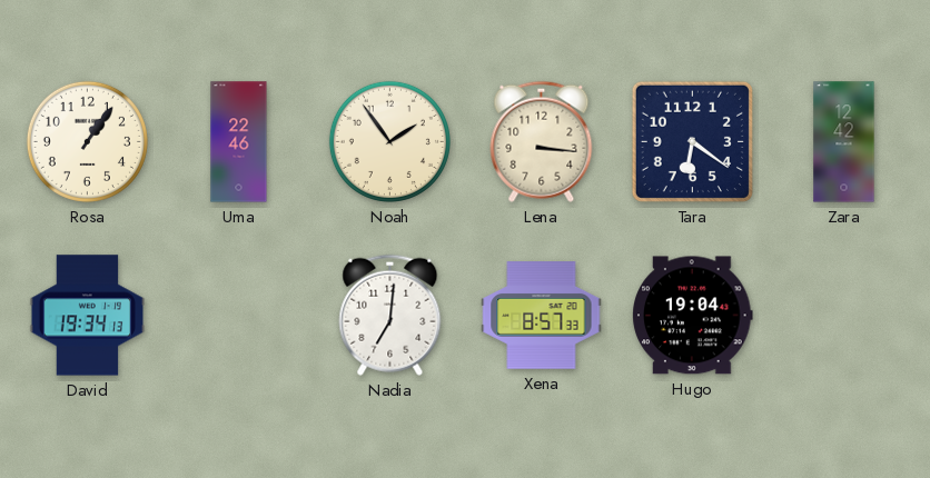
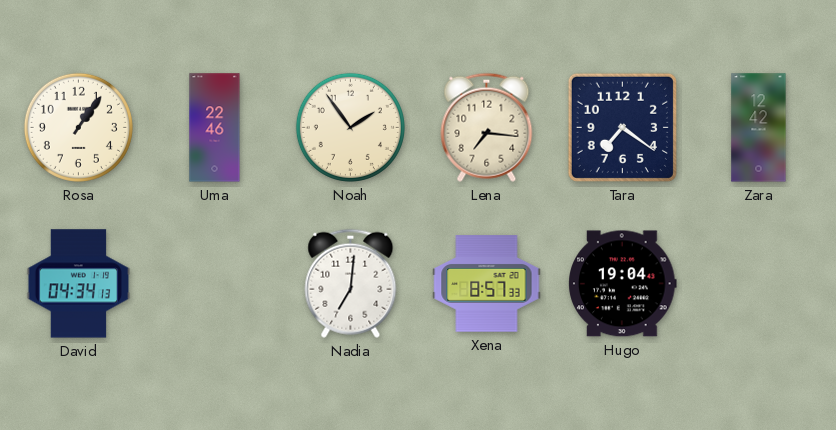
Lena: 3:16 -> 7:16
Tara: 6:21 -> 7:21
David: 19:34 -> 04:34
